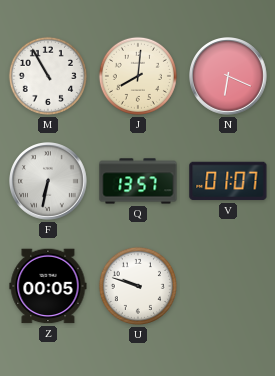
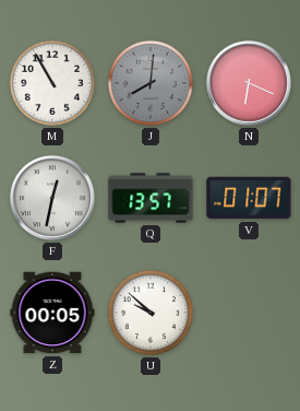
J dial: cream -> grey
F: 6:32 -> 12:32
U: 9:48 -> 9:52
